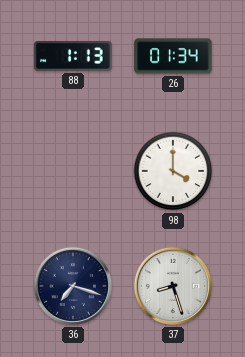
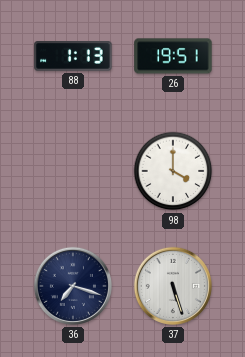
26: 01:34 -> 19:51
37: 8:27 -> 5:27
